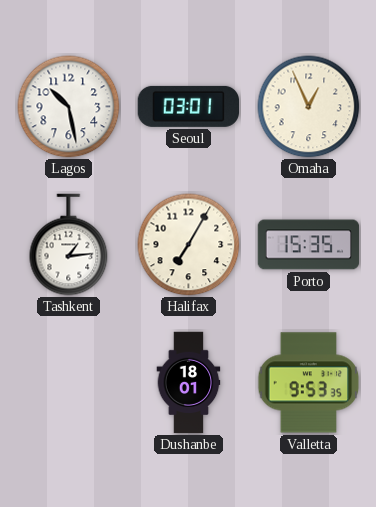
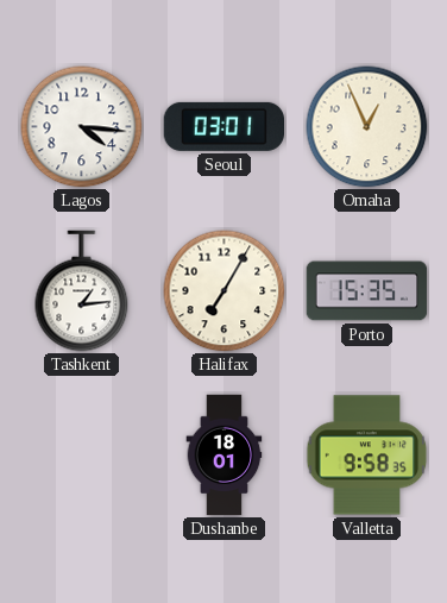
Lagos: 10:28 -> 4:16
Valletta: 9:53 -> 9:58
